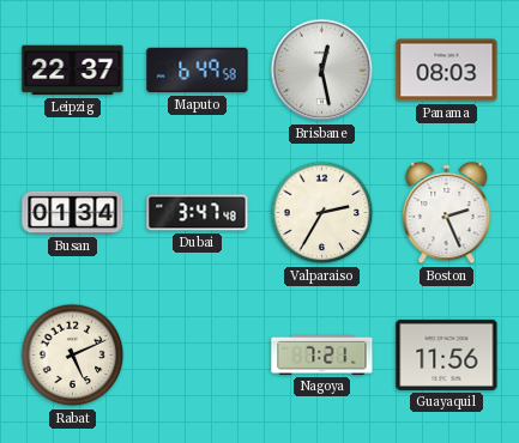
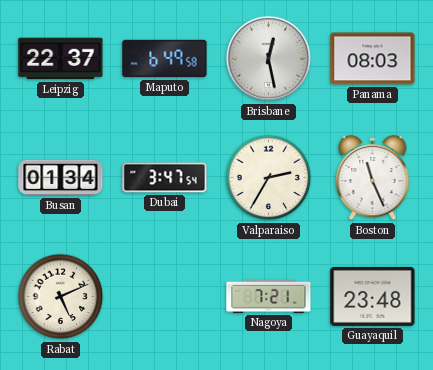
Dubai: 3:47:48 -> 3:47:54
Boston: 2:26 -> 11:26
Guayaquil: 11:56 -> 23:48
